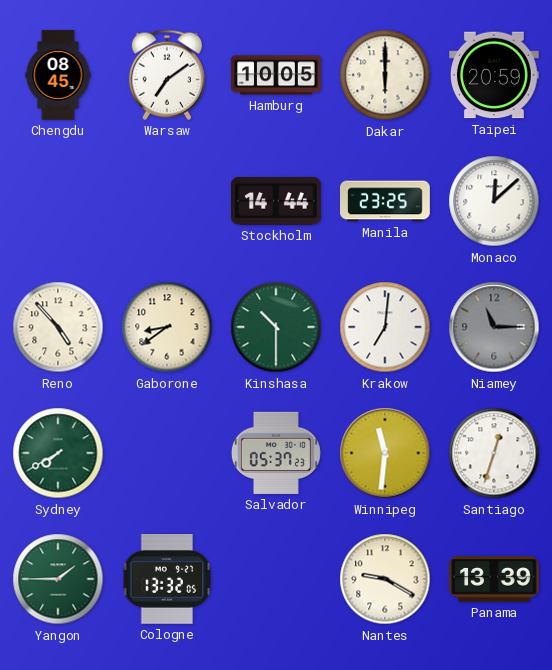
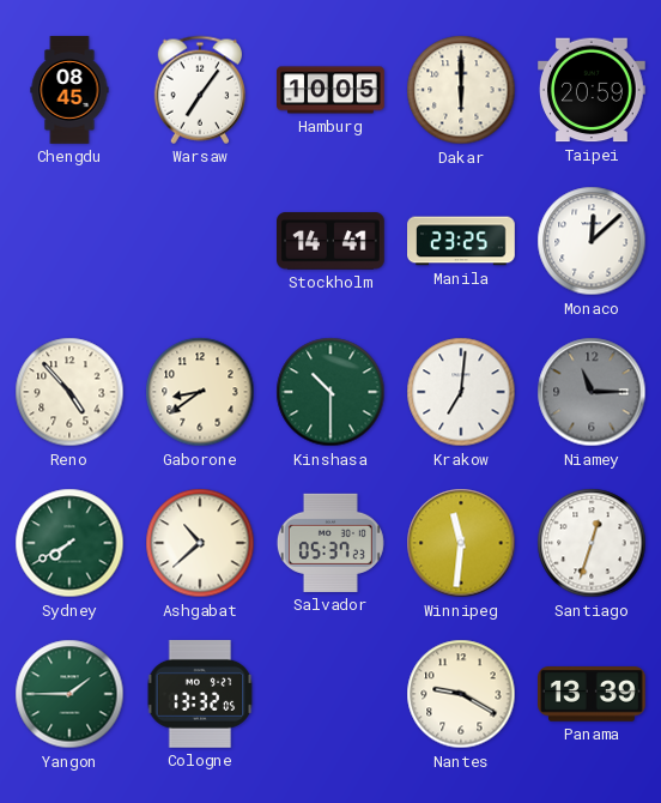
Warsaw: 7:09 -> 7:06
Stockholm: 14:44 -> 14:41
Ashgabat: none -> 10:38
